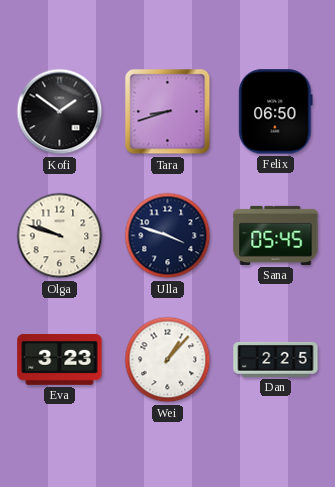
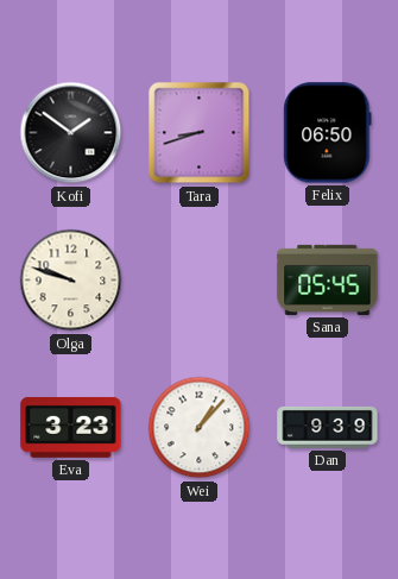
Ulla: 3:48 -> none
Dan: 2:25 -> 9:39
